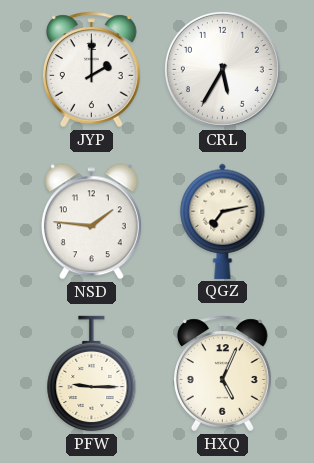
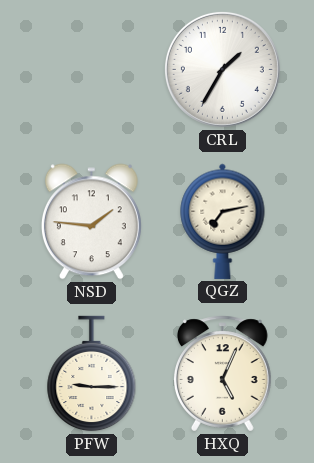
JYP: 2:00 -> none
CRL: 5:35 -> 1:35
